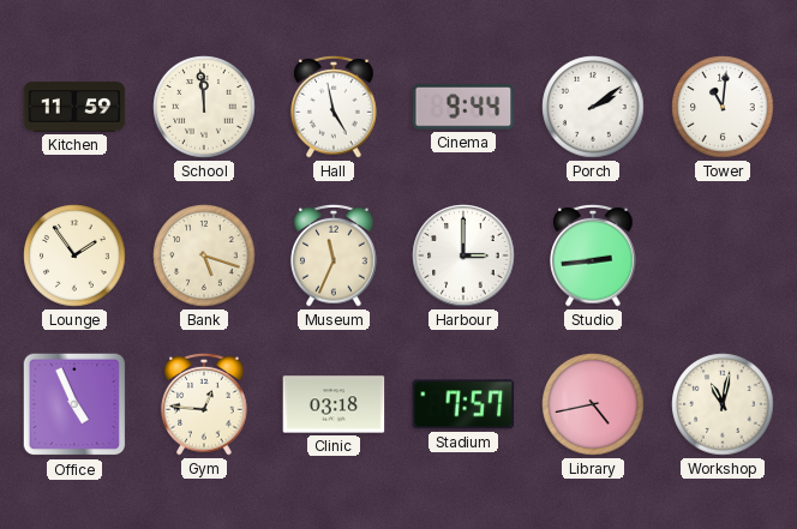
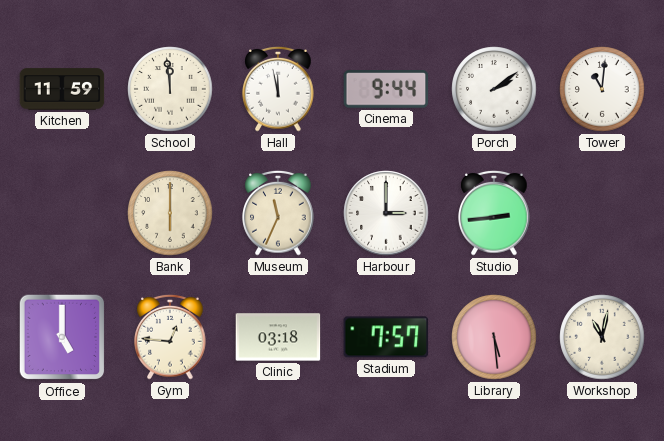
Hall: 4:58 -> 11:58
Lounge: 1:54 -> none
Bank: 5:18 -> 6:00
Office: 4:56 -> 5:00
Library: 4:43 -> 5:29
